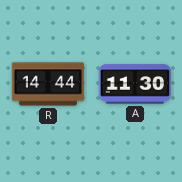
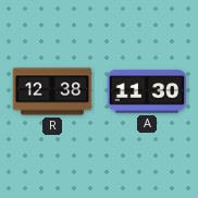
R: 14:44 -> 12:38
